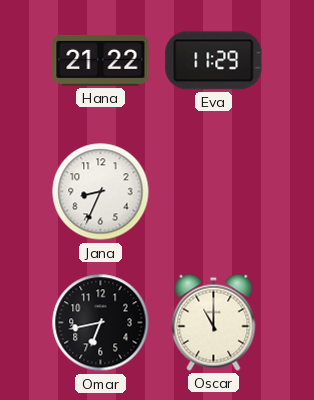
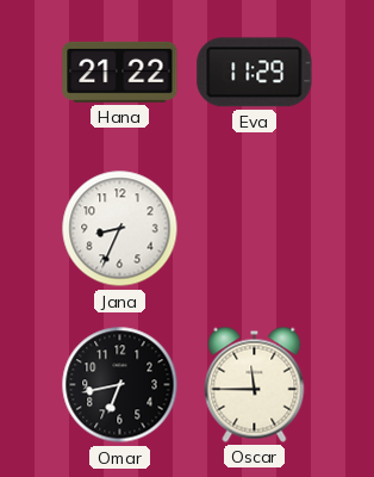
Oscar: 11:00 -> 11:45
